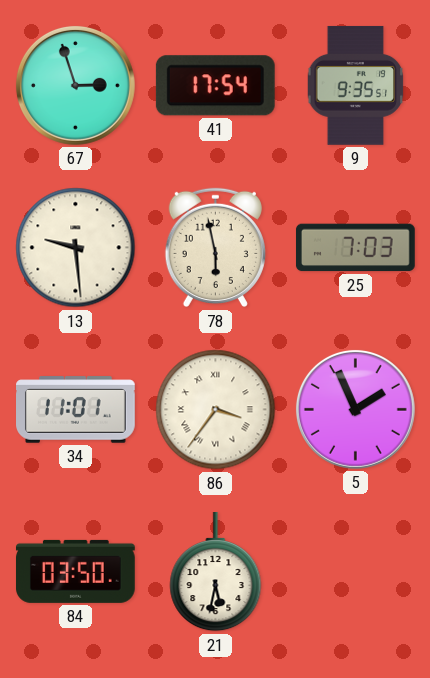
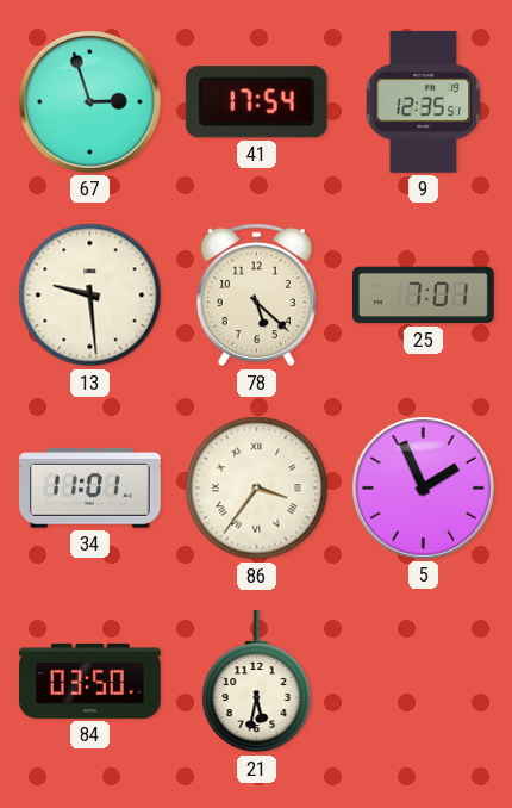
9: 9:35 -> 12:35
78: 5:58 -> 5:22
25: 7:03 -> 7:01
